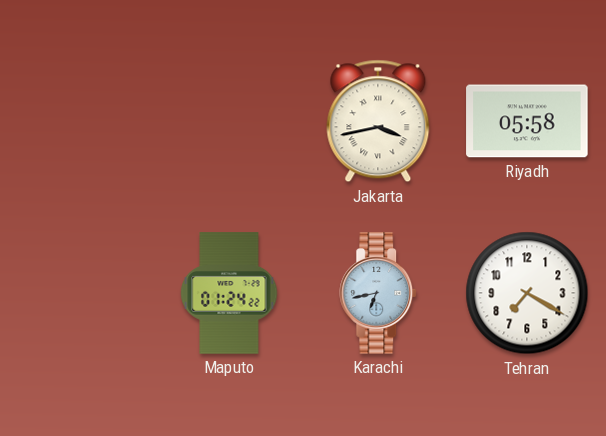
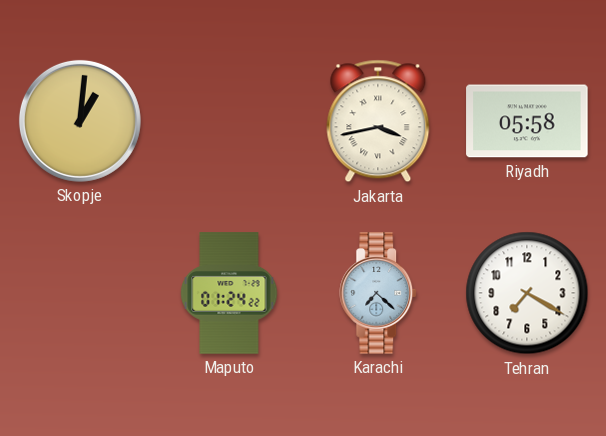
Skopje: none -> 1:01
Karachi: 6:43 -> 7:22
